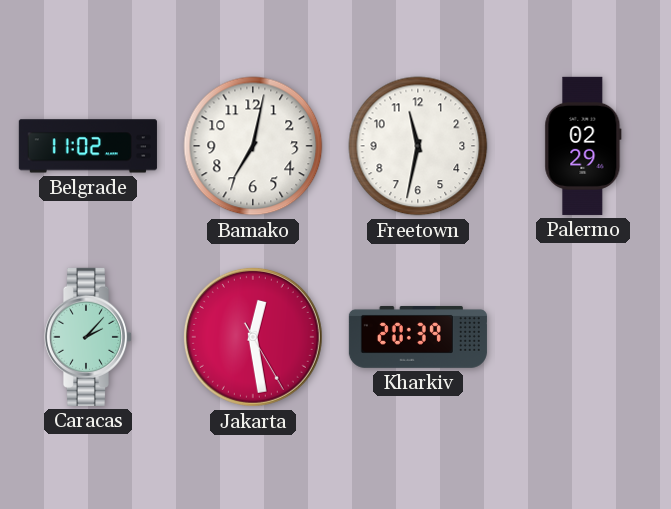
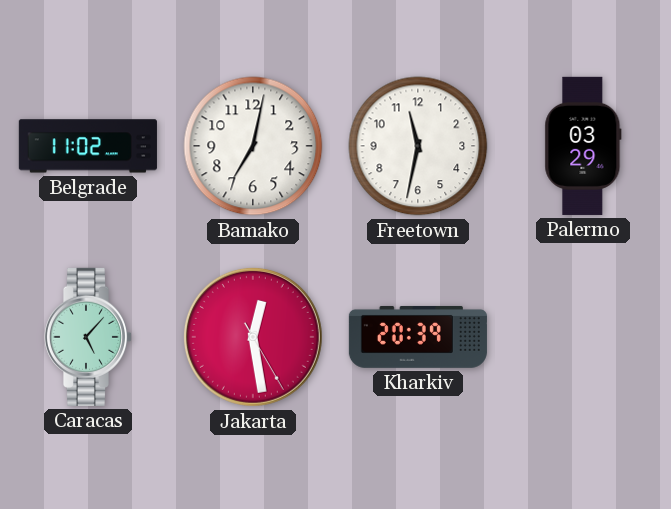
Palermo: 02:29 -> 03:29
Caracas: 2:07 -> 5:07
